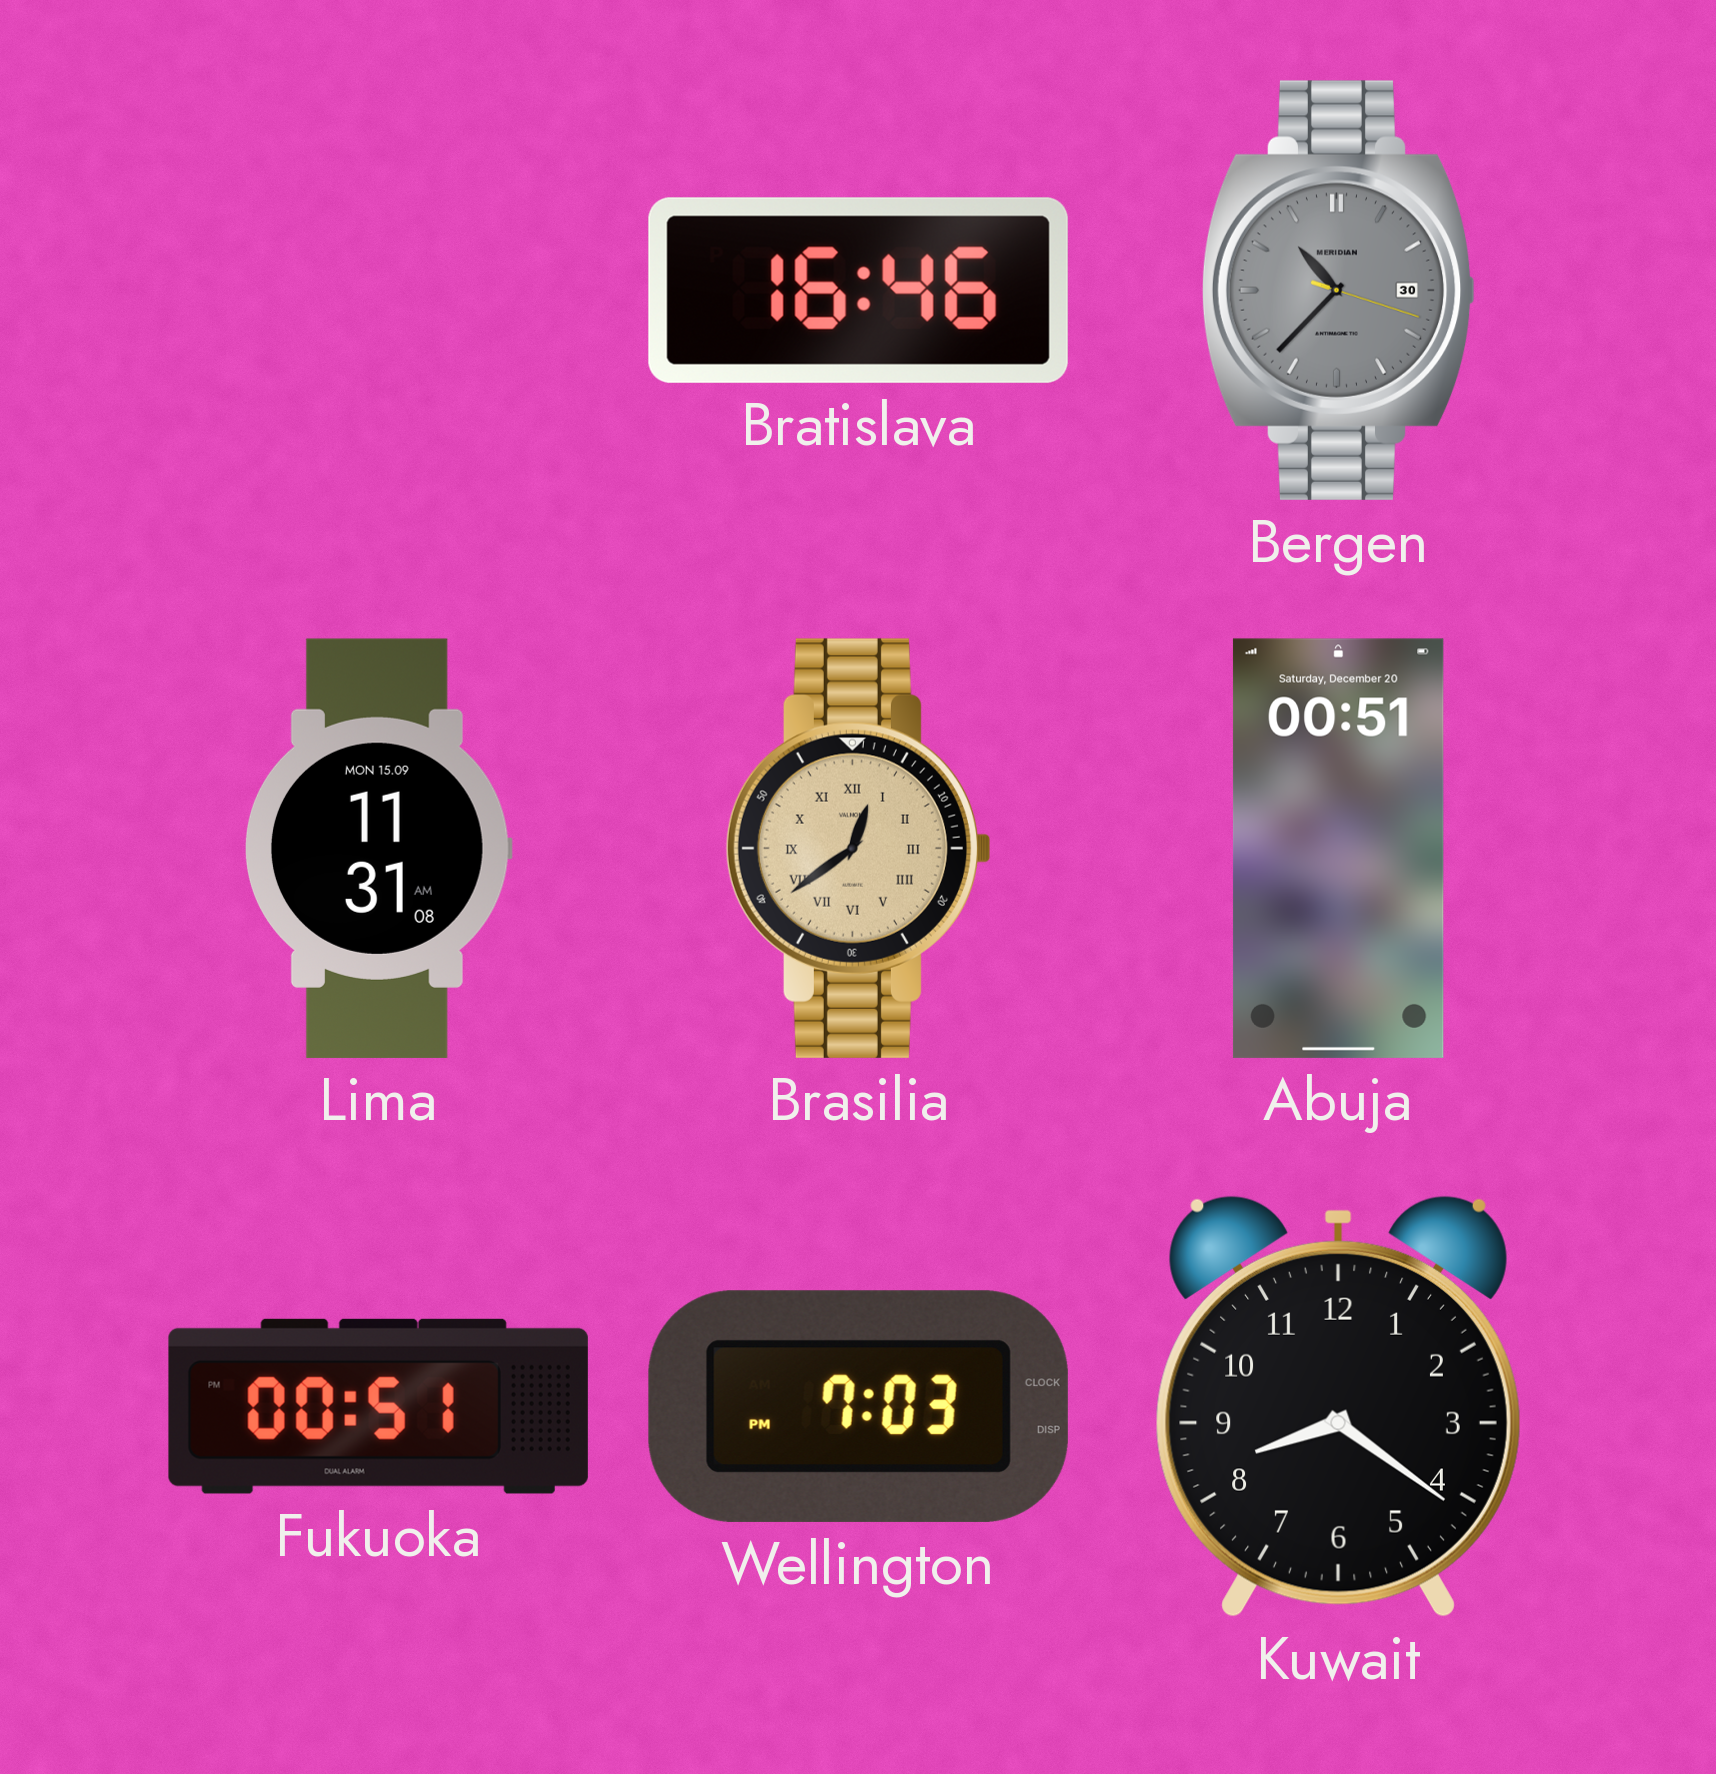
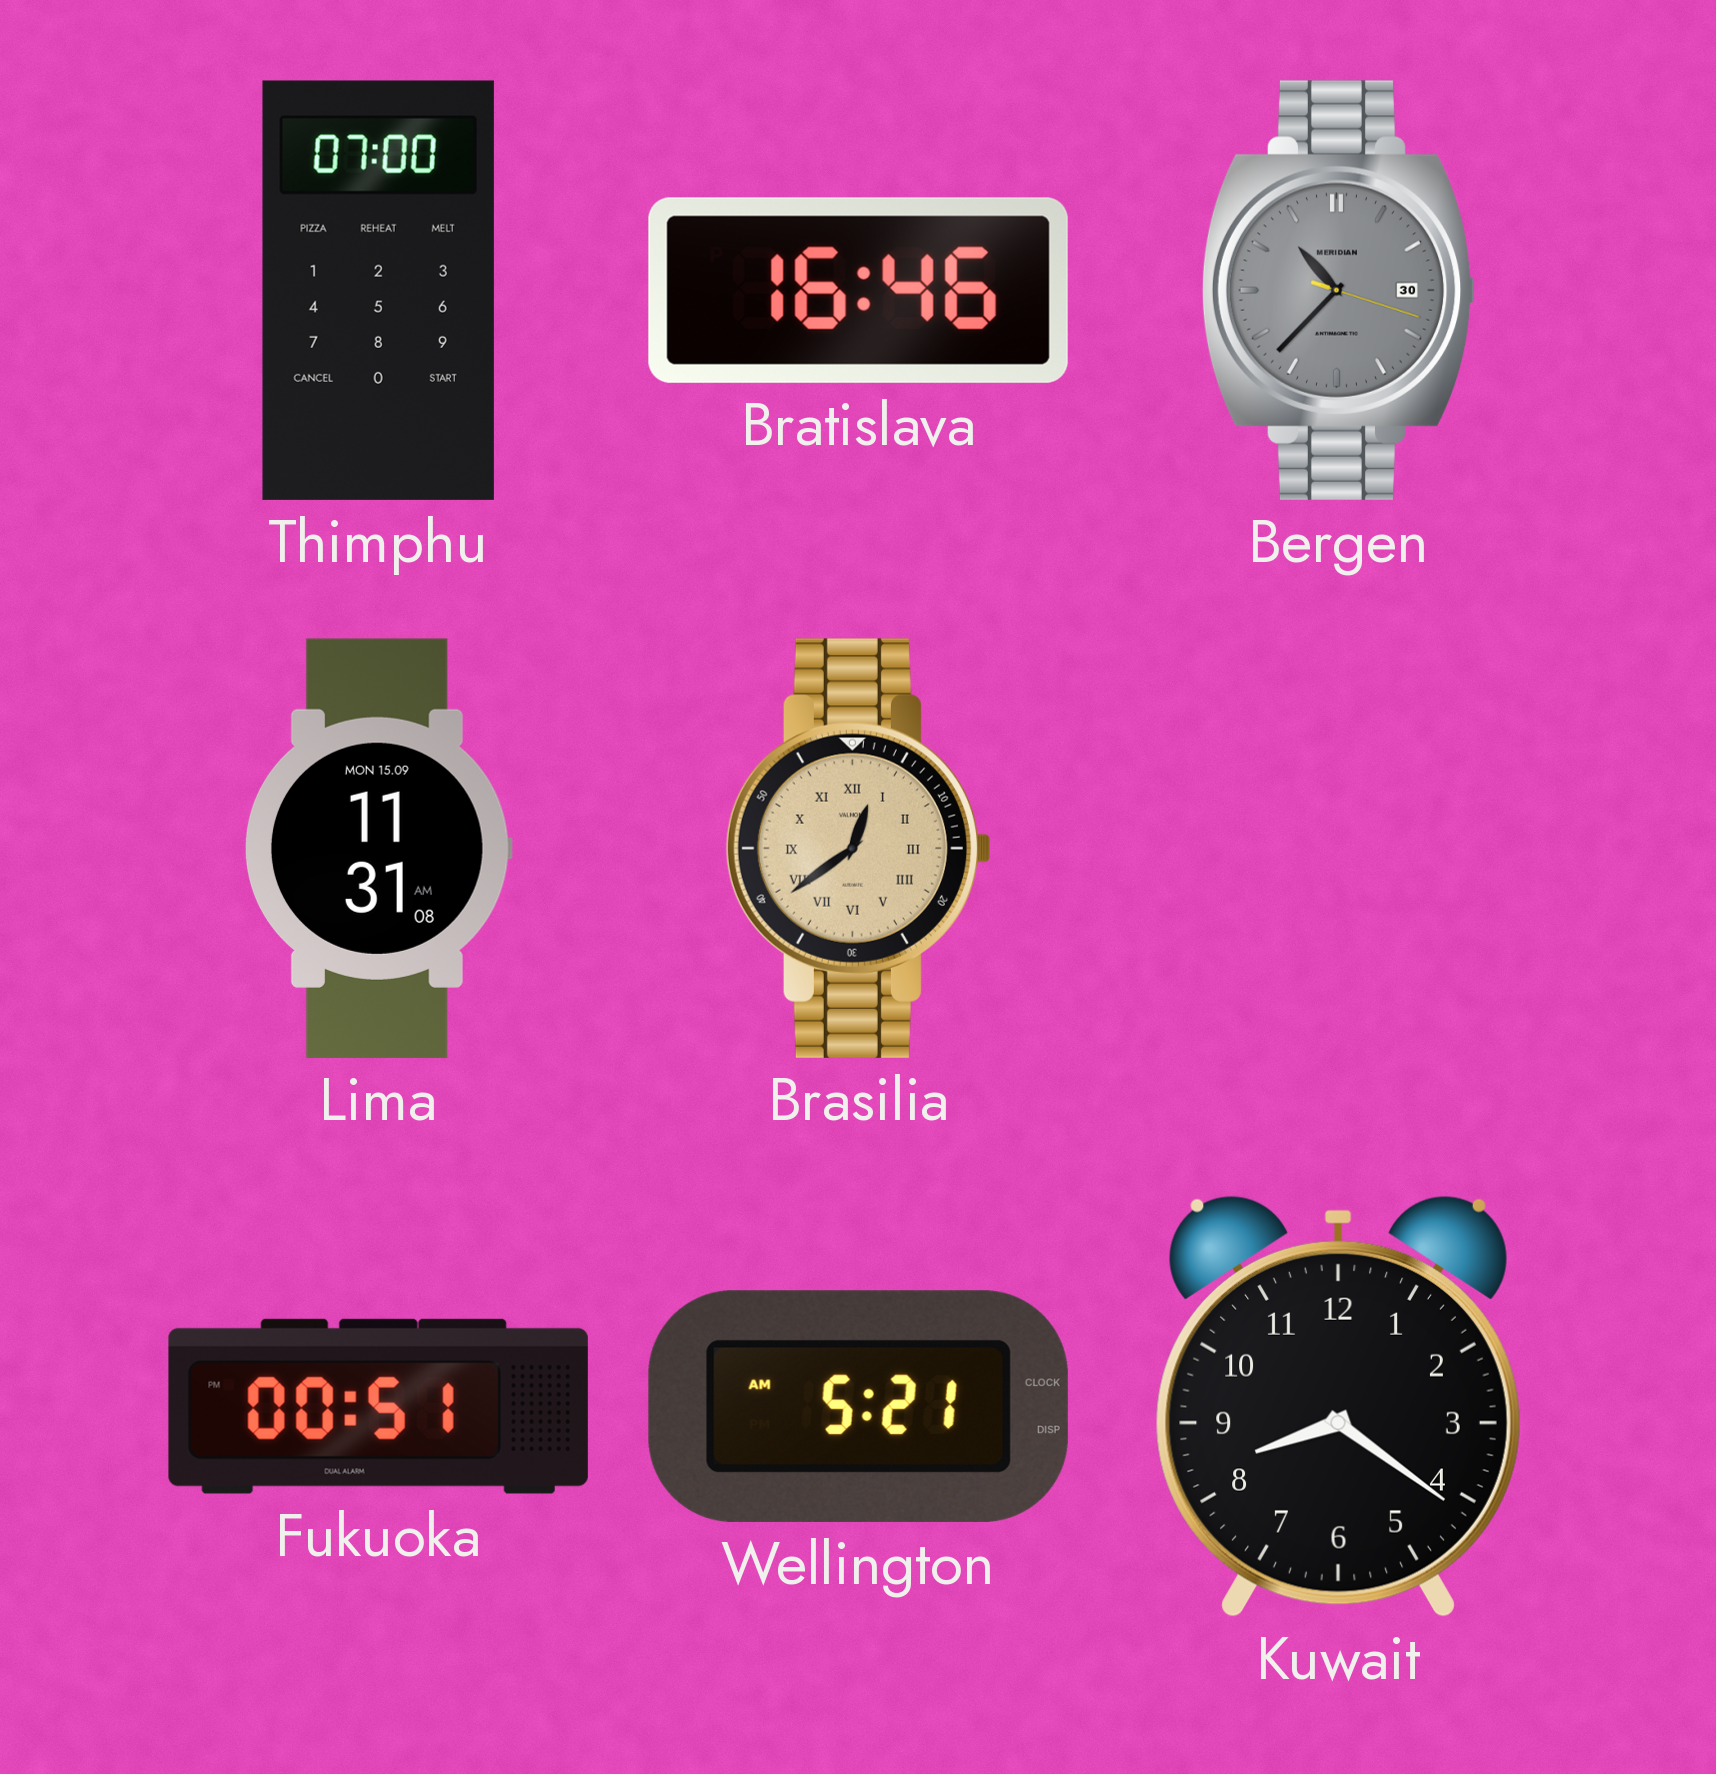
Thimphu: none -> 07:00
Abuja: 00:51 -> none
Wellington: 7:03 -> 5:21
